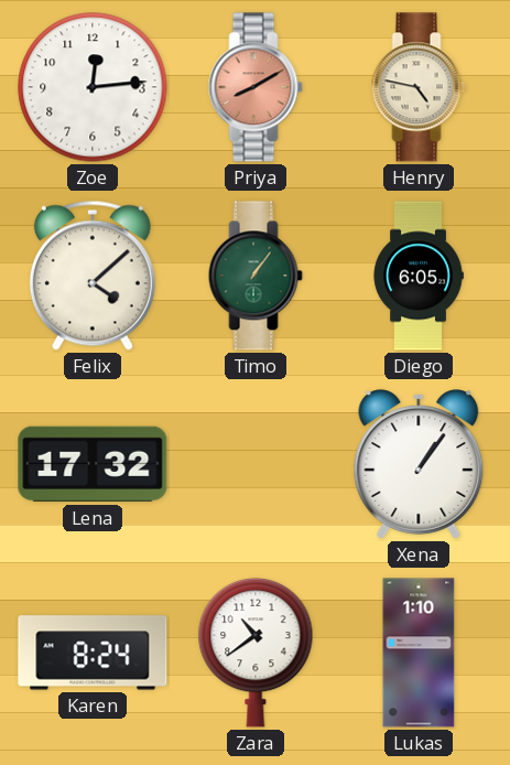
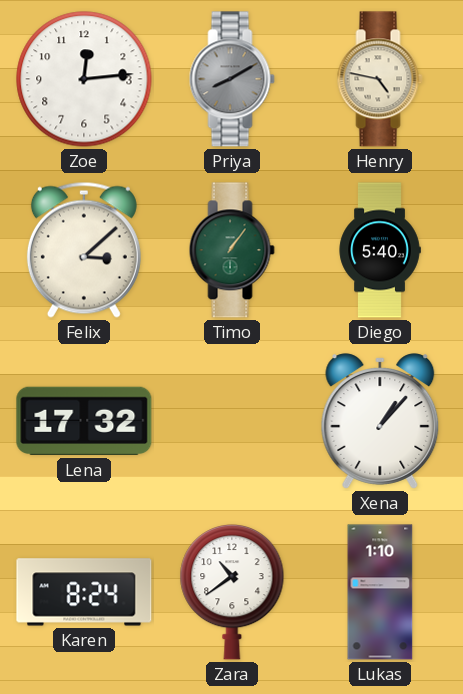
Priya dial: salmon -> grey
Felix: 4:08 -> 3:08
Diego: 6:05 -> 5:40
Xena: 1:06 -> 1:07
